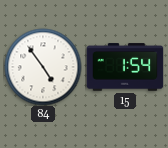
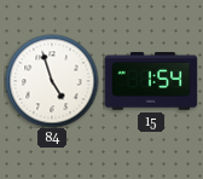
84: 4:54 -> 4:57
